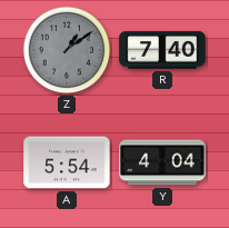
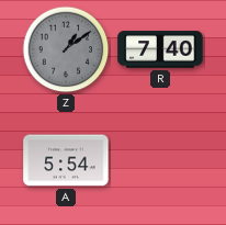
Y: 4:04 -> none
